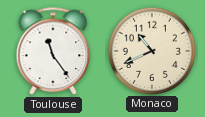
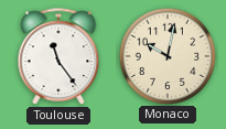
Monaco: 10:41 -> 10:02
